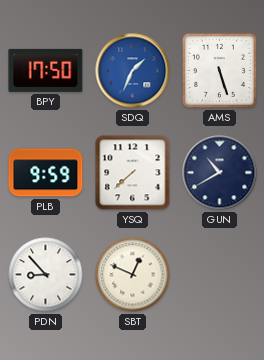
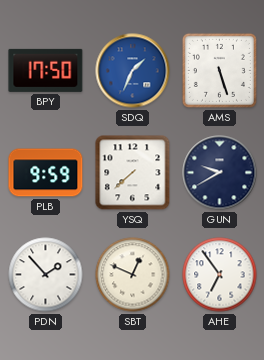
GUN: 10:40 -> 9:40
PDN: 8:53 -> 1:53
AHE: none -> 6:54
